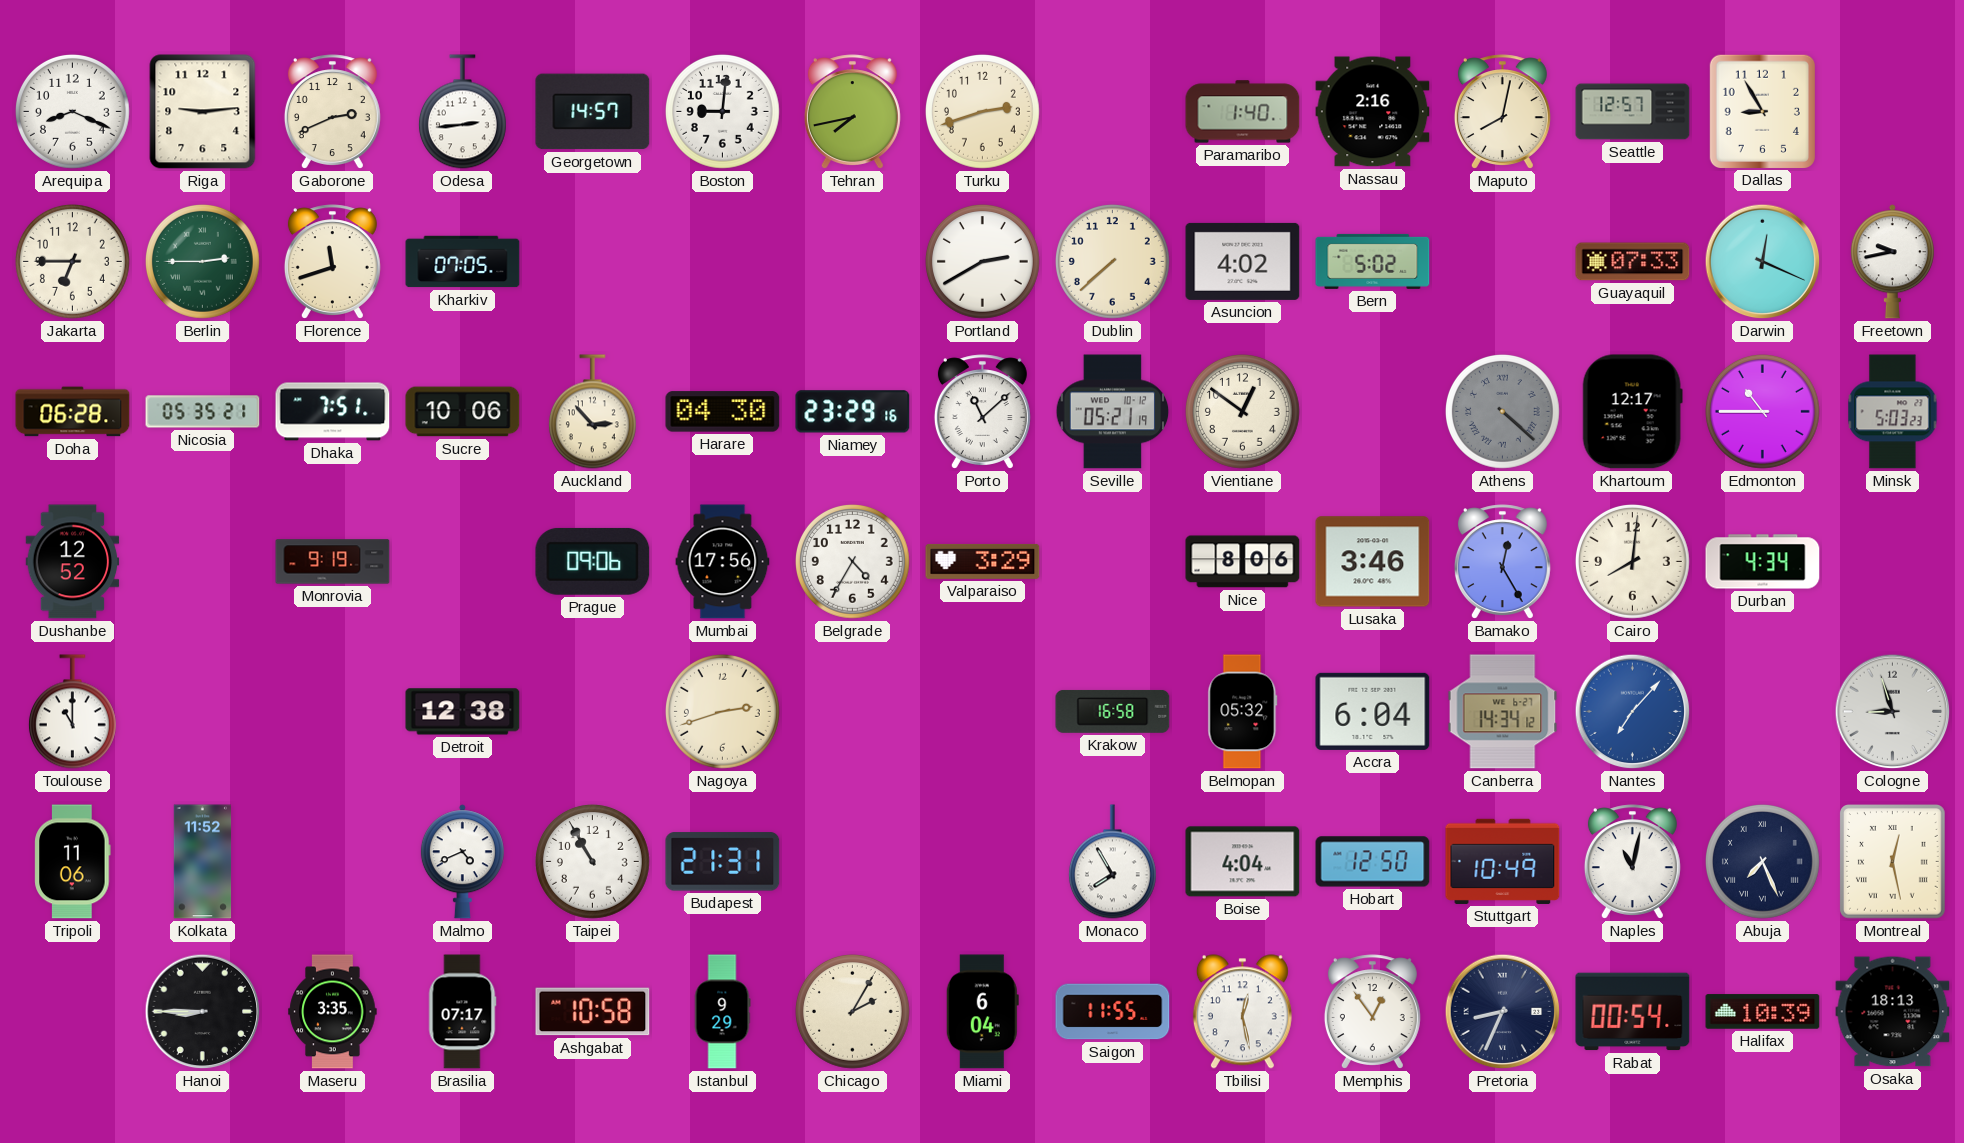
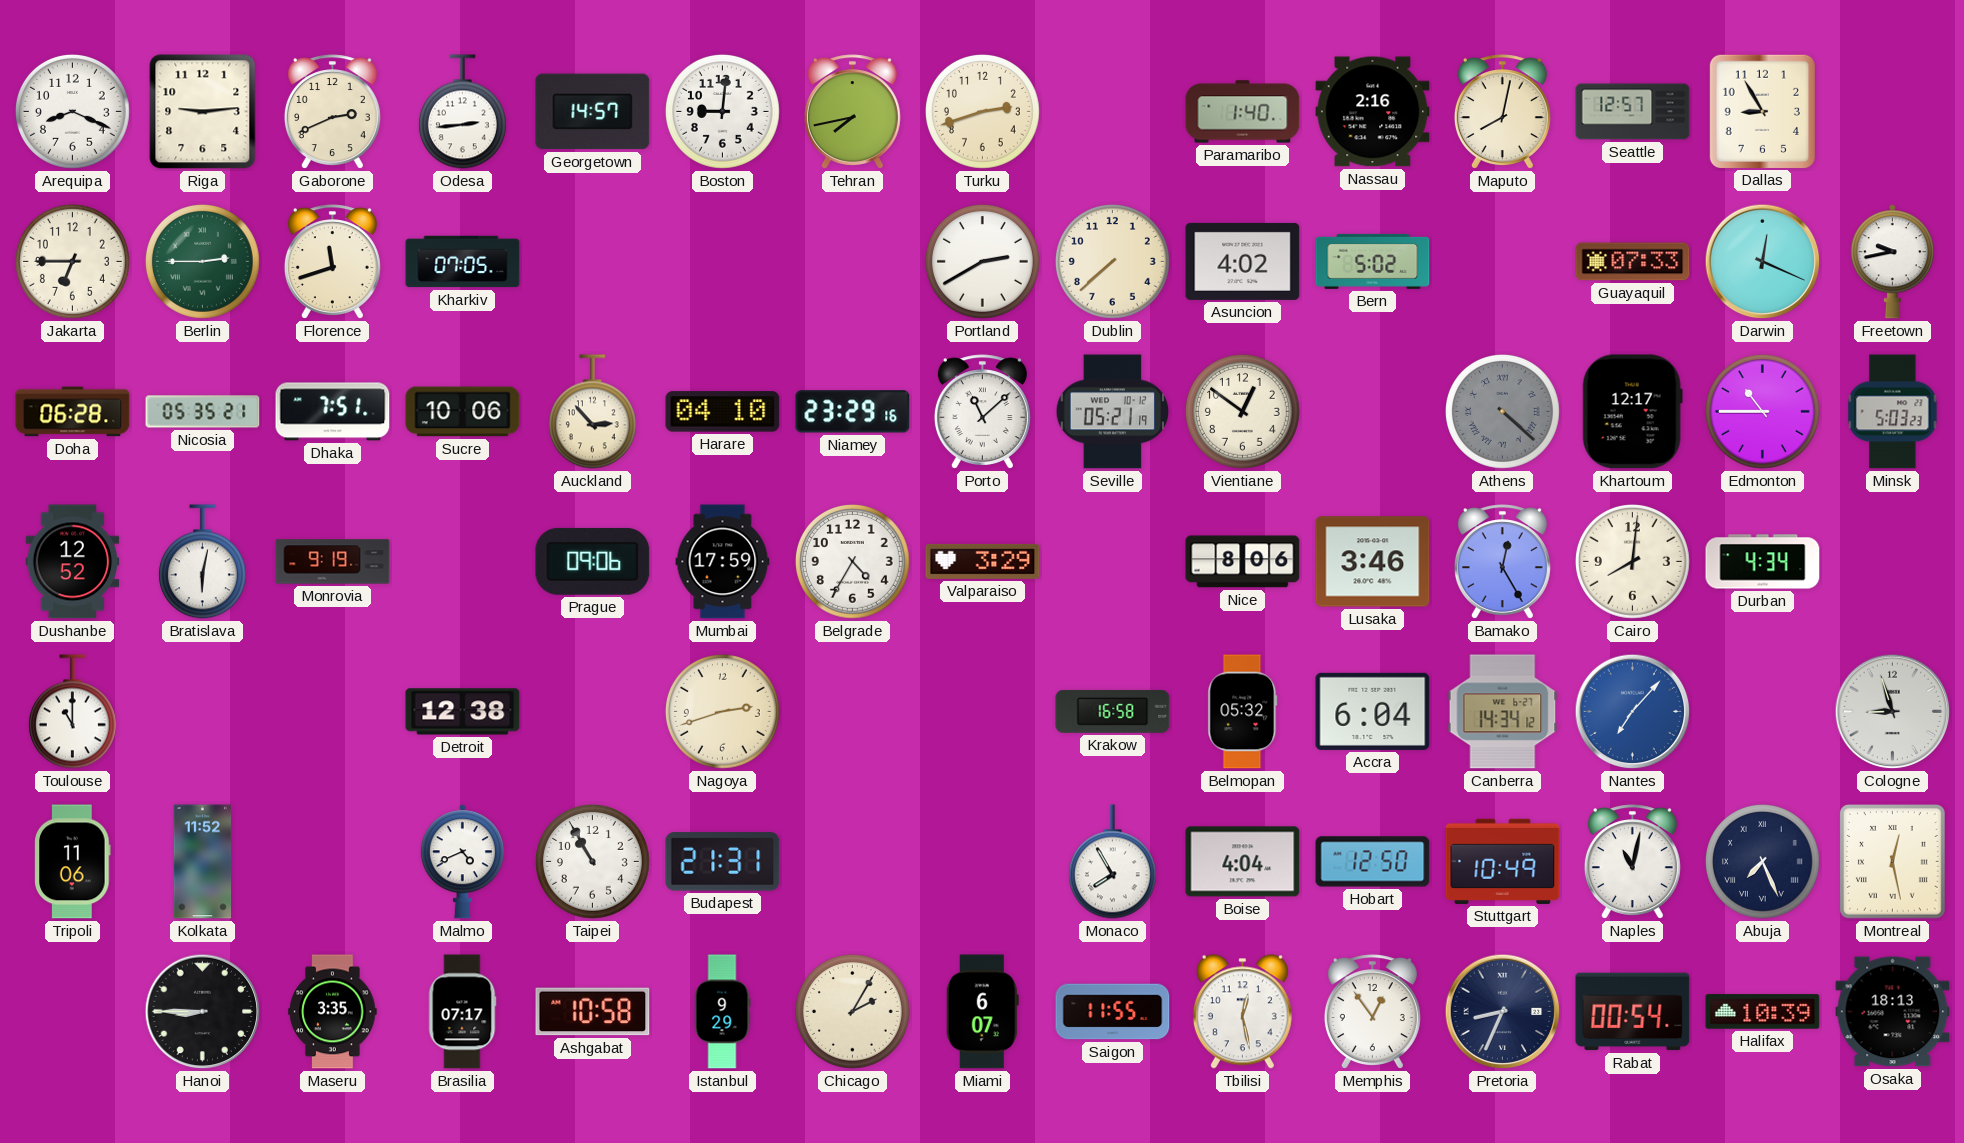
Harare: 04:30 -> 04:10
Bratislava: none -> 6:02
Mumbai: 17:56 -> 17:59
Miami: 6:04 -> 6:07
